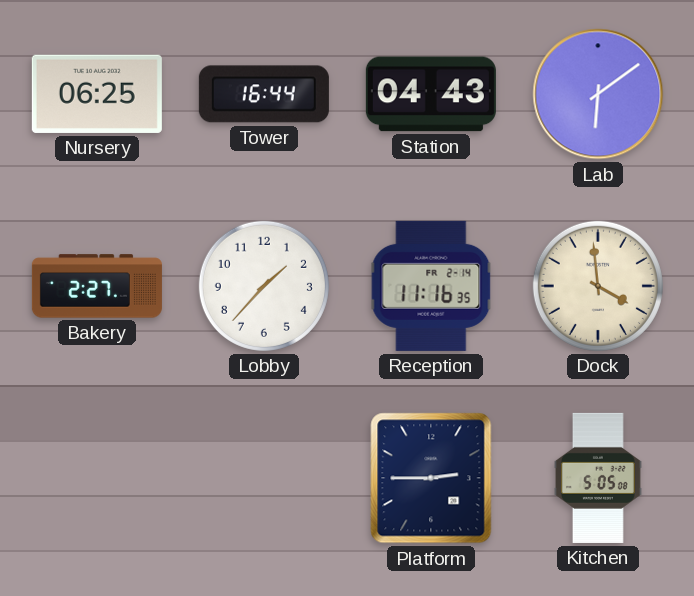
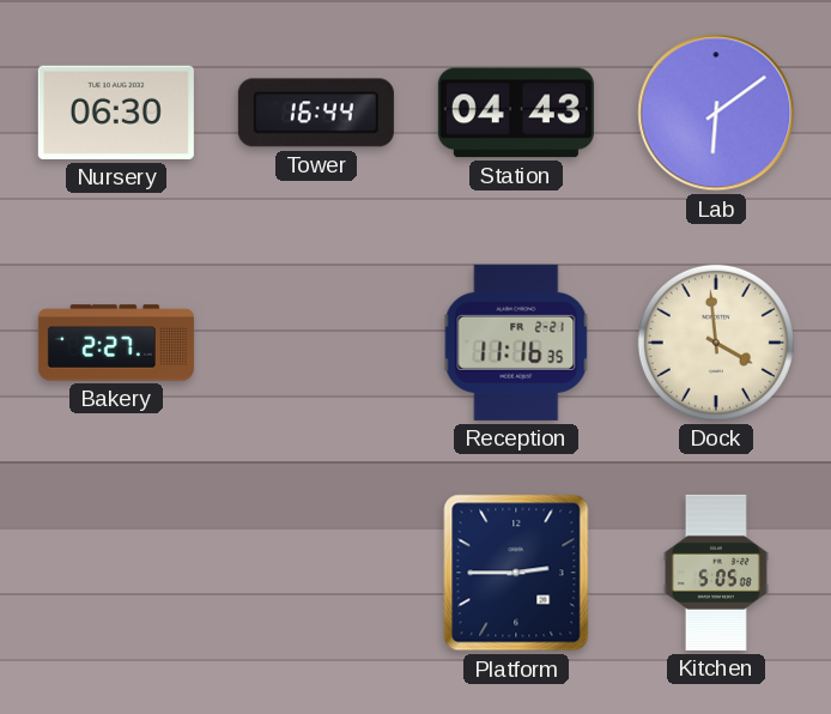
Nursery: 06:25 -> 06:30
Lobby: 1:37 -> none
Reception date: FR 2-14 -> FR 2-21
